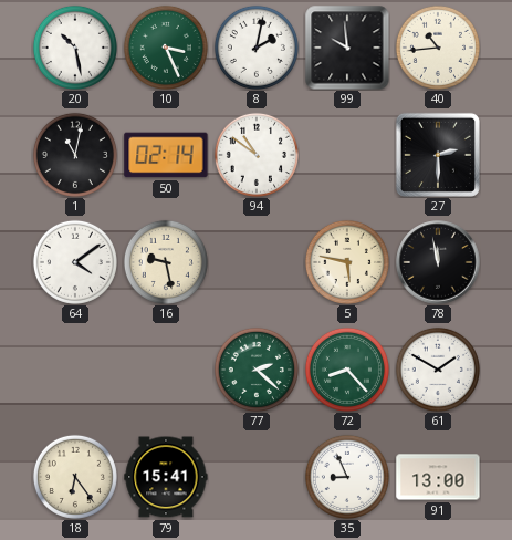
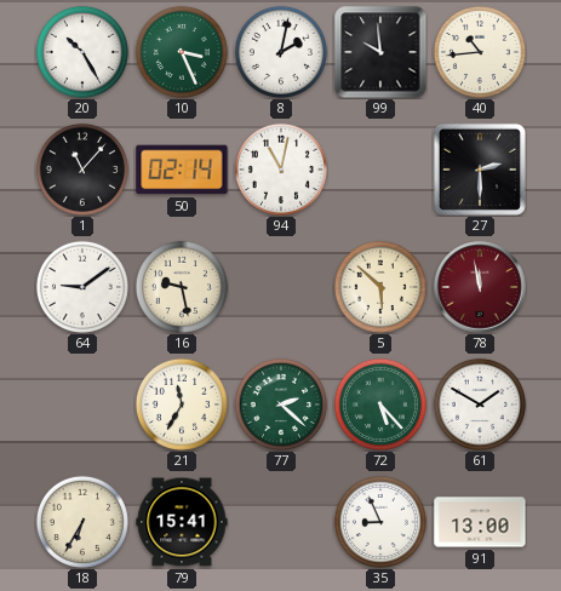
20: 10:28 -> 10:25
1: 11:02 -> 11:07
94: 10:51 -> 11:02
64: 4:09 -> 9:09
5: 5:47 -> 5:52
78 dial: black -> burgundy
21: none -> 11:35
72: 8:23 -> 5:23
18: 6:24 -> 6:35
